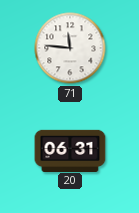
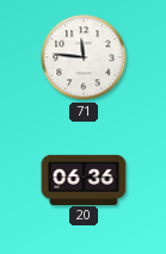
20: 06:31 -> 06:36
